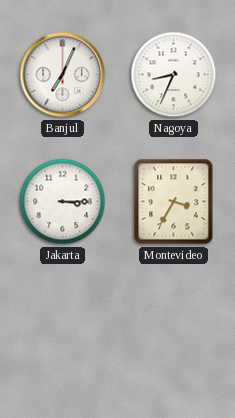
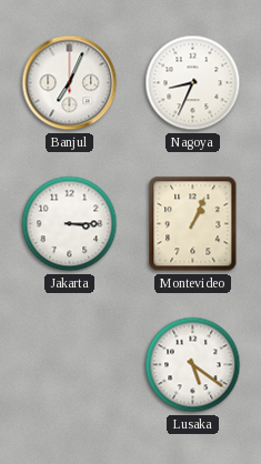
Montevideo: 3:35 -> 1:04
Lusaka: none -> 5:21
